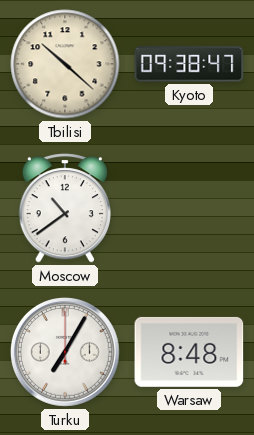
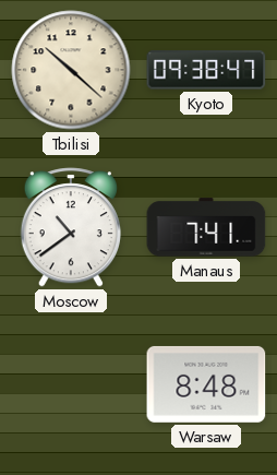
Manaus: none -> 7:41
Turku: 7:05 -> none
